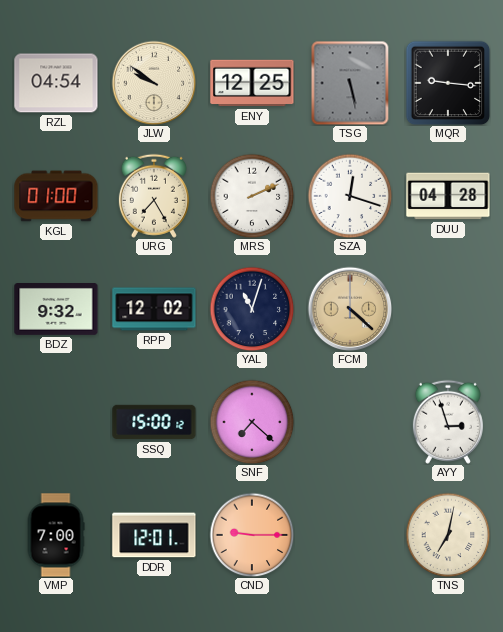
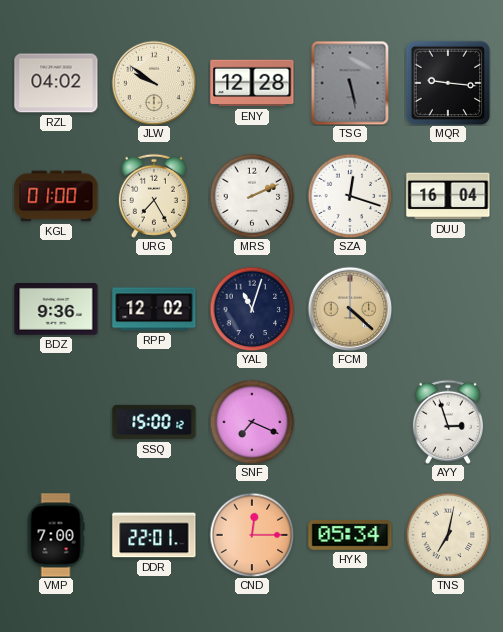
RZL: 04:54 -> 04:02
ENY: 12:25 -> 12:28
DUU: 04:28 -> 16:04
BDZ: 9:32 -> 9:36
SNF: 7:22 -> 7:19
DDR: 12:01 -> 22:01
CND: 9:15 -> 12:15
HYK: none -> 05:34
